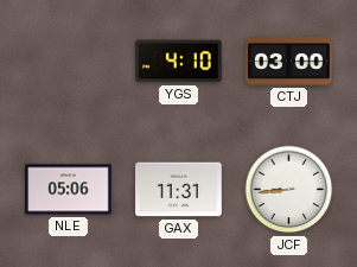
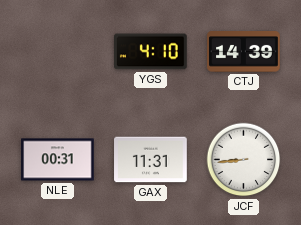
CTJ: 03:00 -> 14:39
NLE: 05:06 -> 00:31
